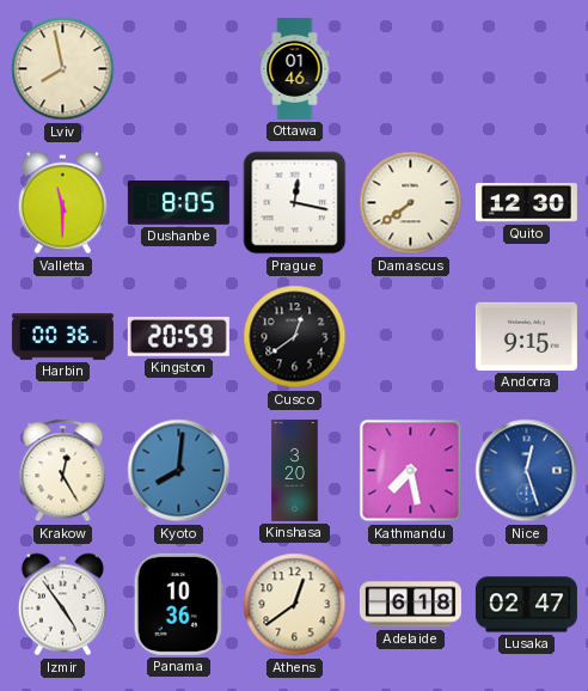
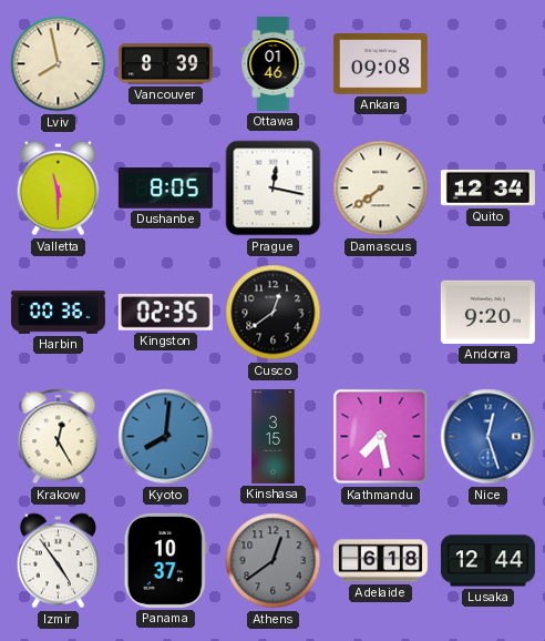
Vancouver: none -> 8:39
Ankara: none -> 09:08
Quito: 12:30 -> 12:34
Kingston: 20:59 -> 02:35
Andorra: 9:15 -> 9:20
Kinshasa: 3:20 -> 3:15
Panama: 10:36 -> 10:37
Athens dial: cream -> grey
Lusaka: 02:47 -> 12:44
